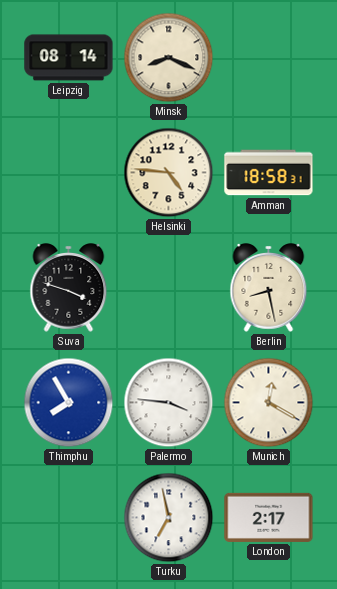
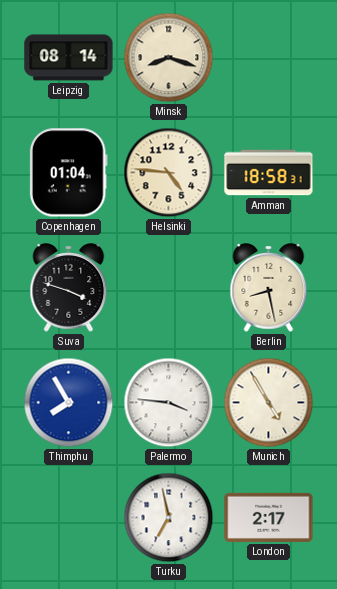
Minsk: 8:19 -> 8:18
Copenhagen: none -> 01:04
Munich: 12:20 -> 4:55
